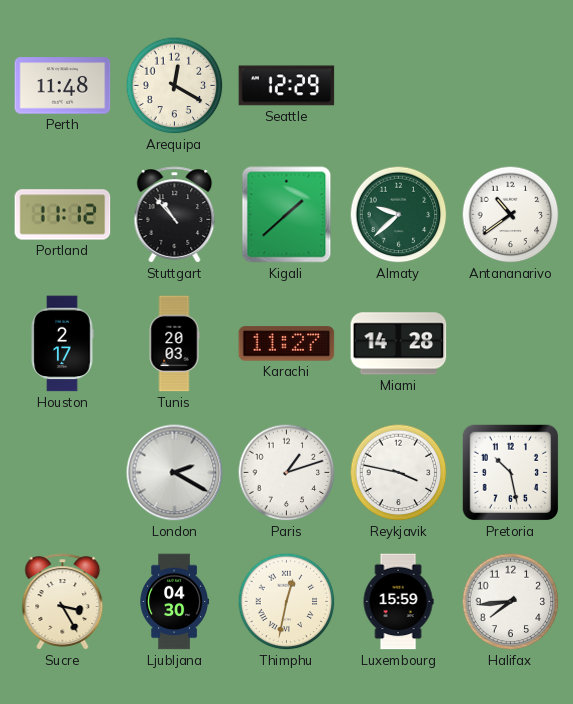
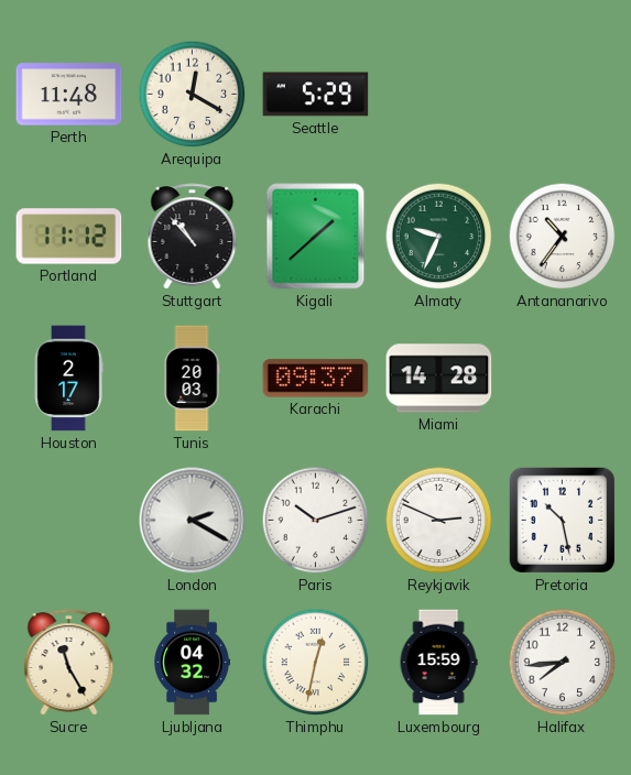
Seattle: 12:29 -> 5:29
Almaty: 9:38 -> 9:34
Antananarivo: 10:39 -> 10:36
Karachi: 11:27 -> 09:37
Paris: 1:12 -> 10:12
Reykjavik: 3:47 -> 2:49
Sucre: 3:25 -> 11:25
Ljubljana: 04:30 -> 04:32
